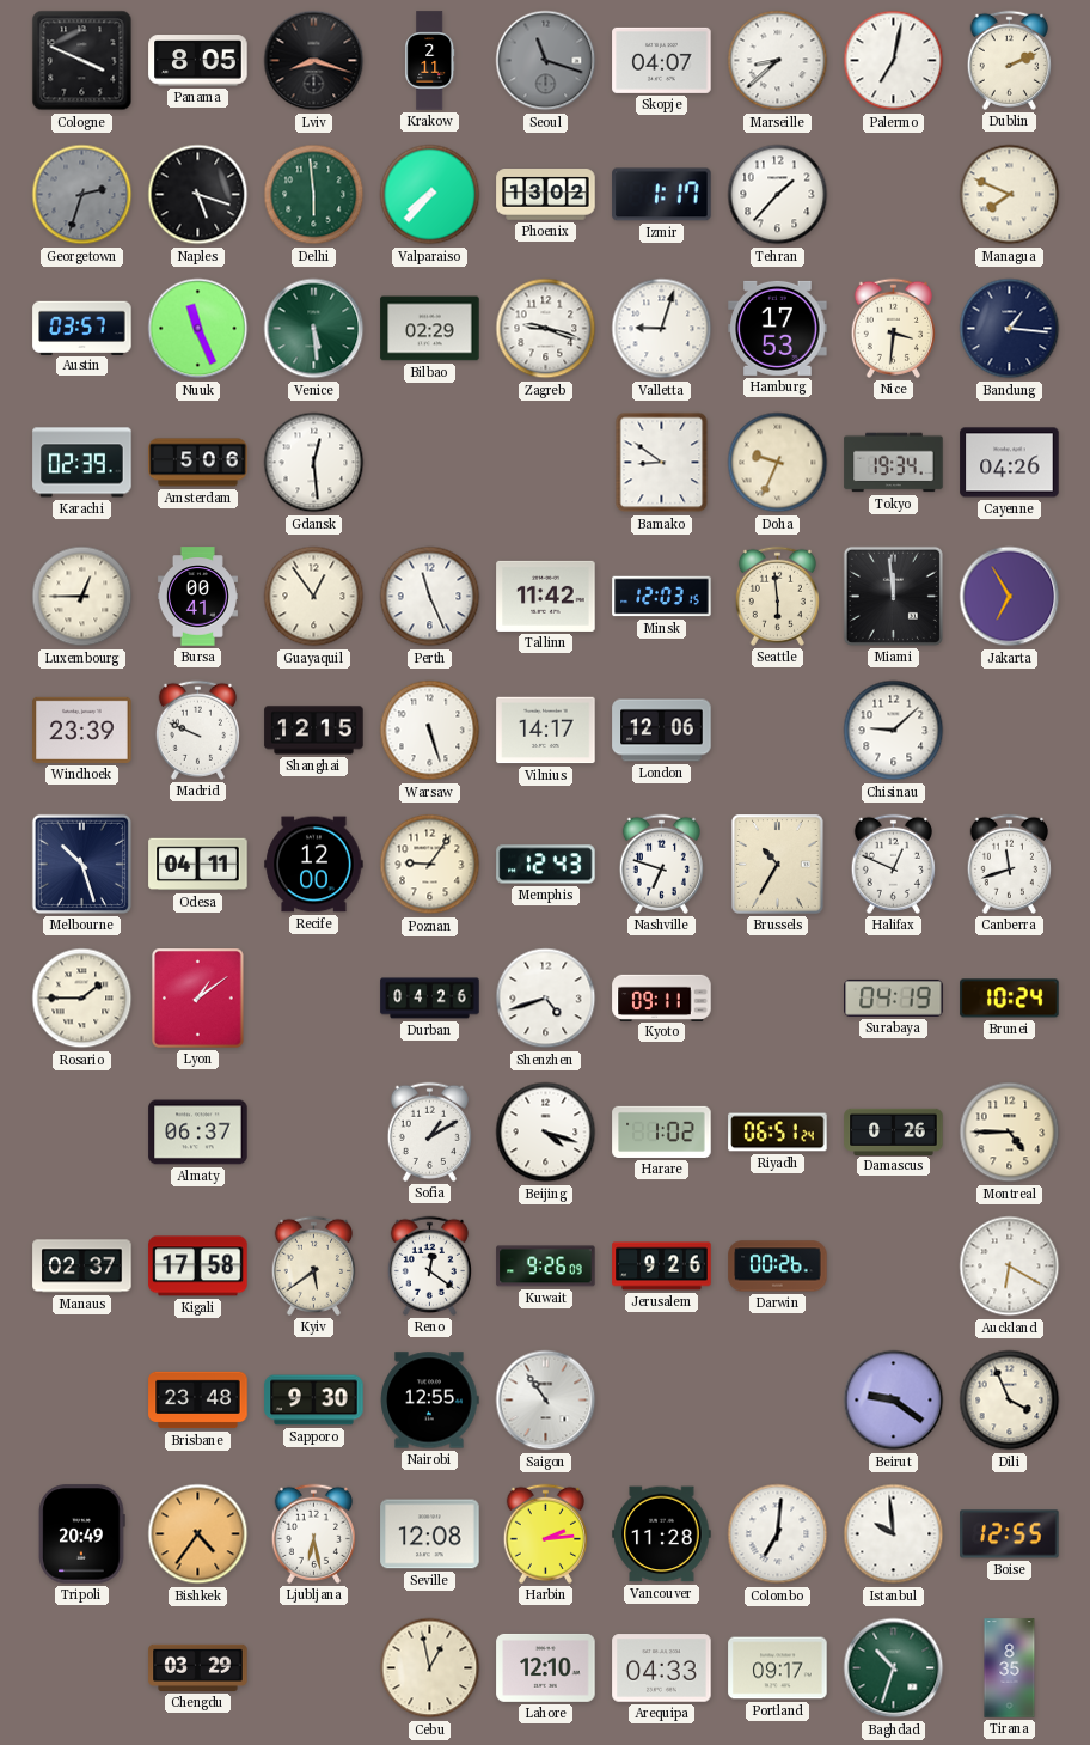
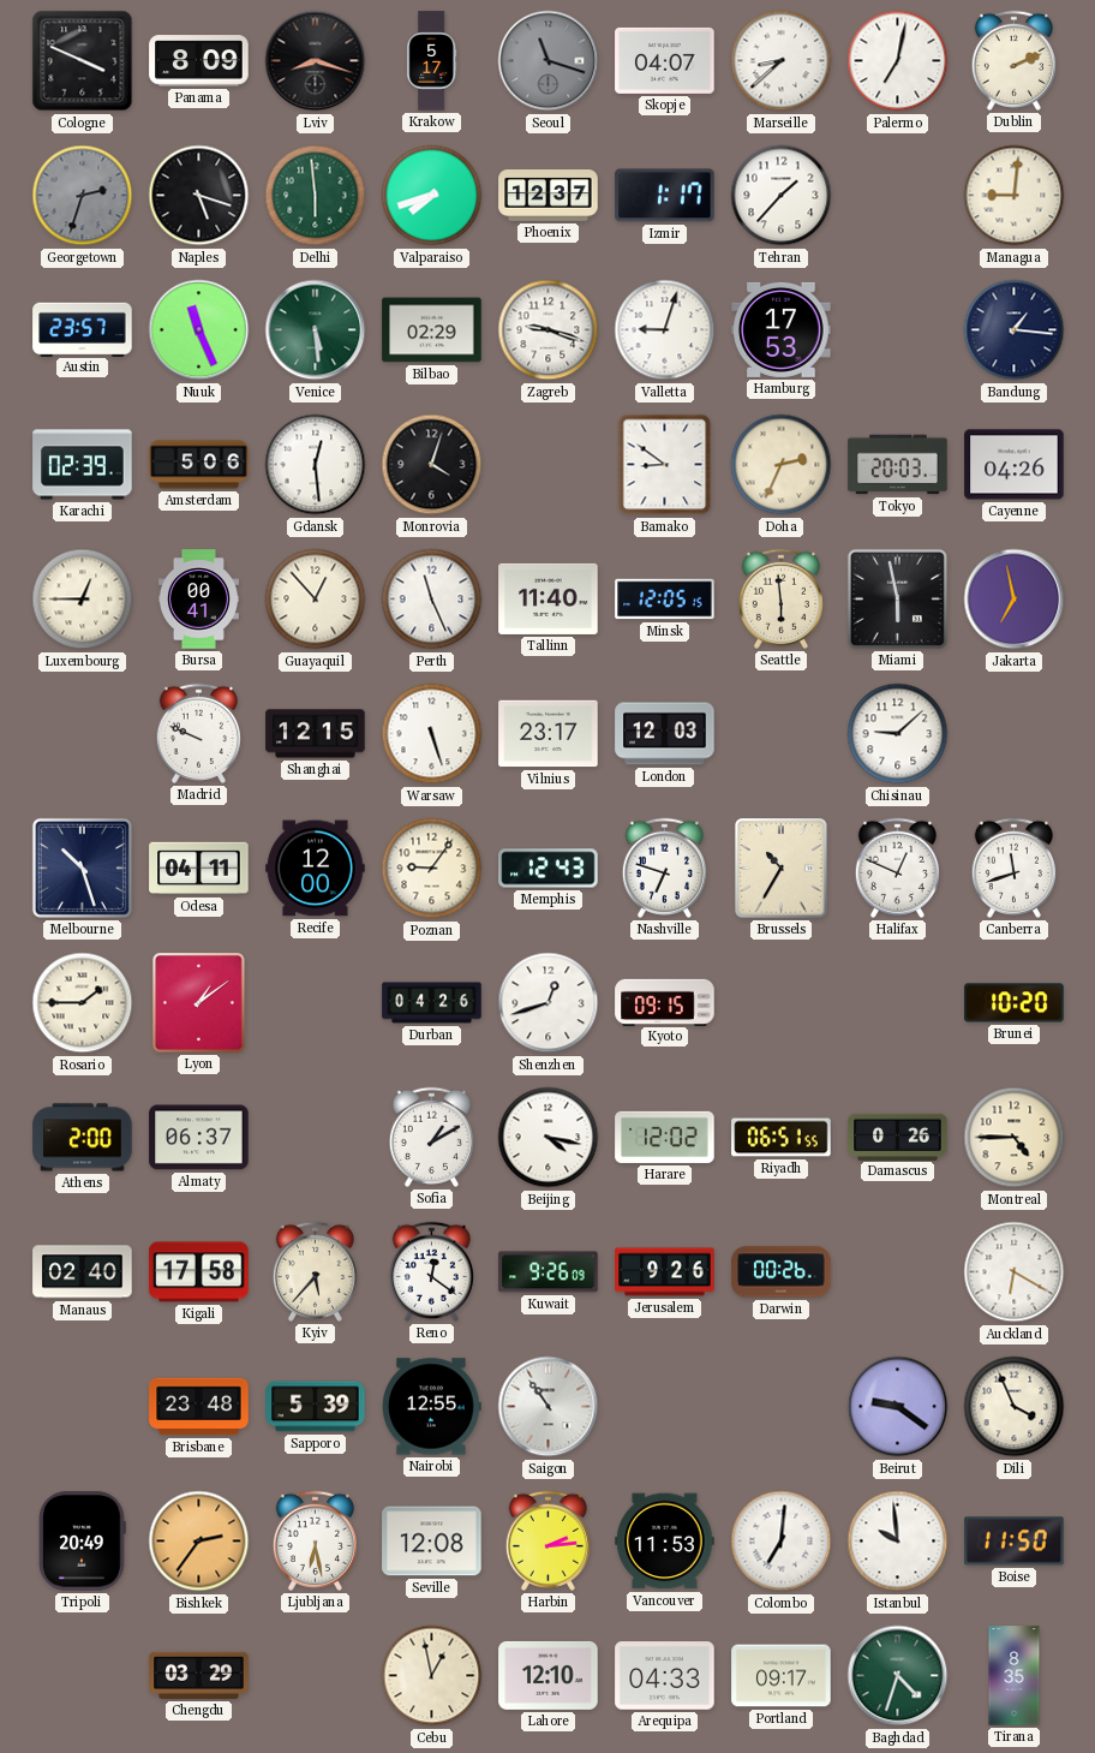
Panama: 8:05 -> 8:09
Krakow: 2:11 -> 5:17
Valparaiso: 7:37 -> 7:42
Phoenix: 13:02 -> 12:37
Managua: 7:49 -> 9:01
Austin: 03:57 -> 23:57
Nice: 3:31 -> none
Monrovia: none -> 4:03
Doha: 9:34 -> 2:34
Tokyo: 19:34 -> 20:03
Guayaquil: 12:54 -> 12:53
Tallinn: 11:42 -> 11:40
Minsk: 12:03 -> 12:05
Miami: 11:59 -> 5:58
Jakarta: 6:55 -> 6:58
Windhoek: 23:39 -> none
Vilnius: 14:17 -> 23:17
London: 12:06 -> 12:03
Shenzhen: 4:42 -> 12:42
Kyoto: 09:11 -> 09:15
Surabaya: 04:19 -> none
Brunei: 10:24 -> 10:20
Athens: none -> 2:00
Beijing: 4:18 -> 4:17
Harare: 1:02 -> 12:02
Riyadh: 06:51:24 -> 06:51:55
Manaus: 02:37 -> 02:40
Kyiv: 5:39 -> 5:37
Sapporo: 9:30 -> 5:39
Bishkek: 4:36 -> 2:36
Vancouver: 11:28 -> 11:53
Boise: 12:55 -> 11:50
Baghdad: 10:33 -> 4:33
